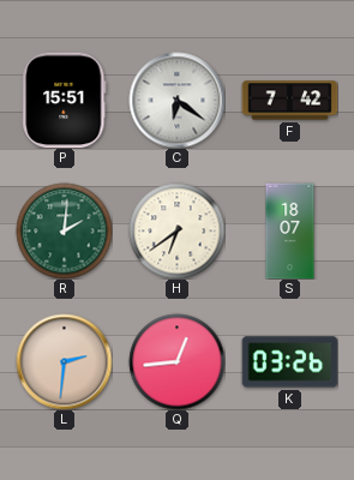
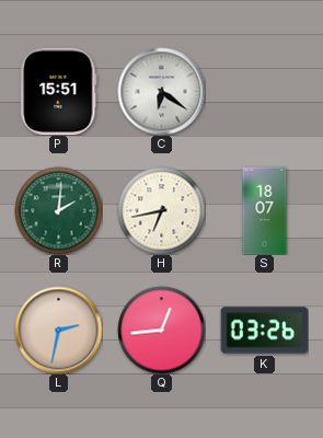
F: 7:42 -> none
H: 6:39 -> 6:43
L: 2:31 -> 2:32
